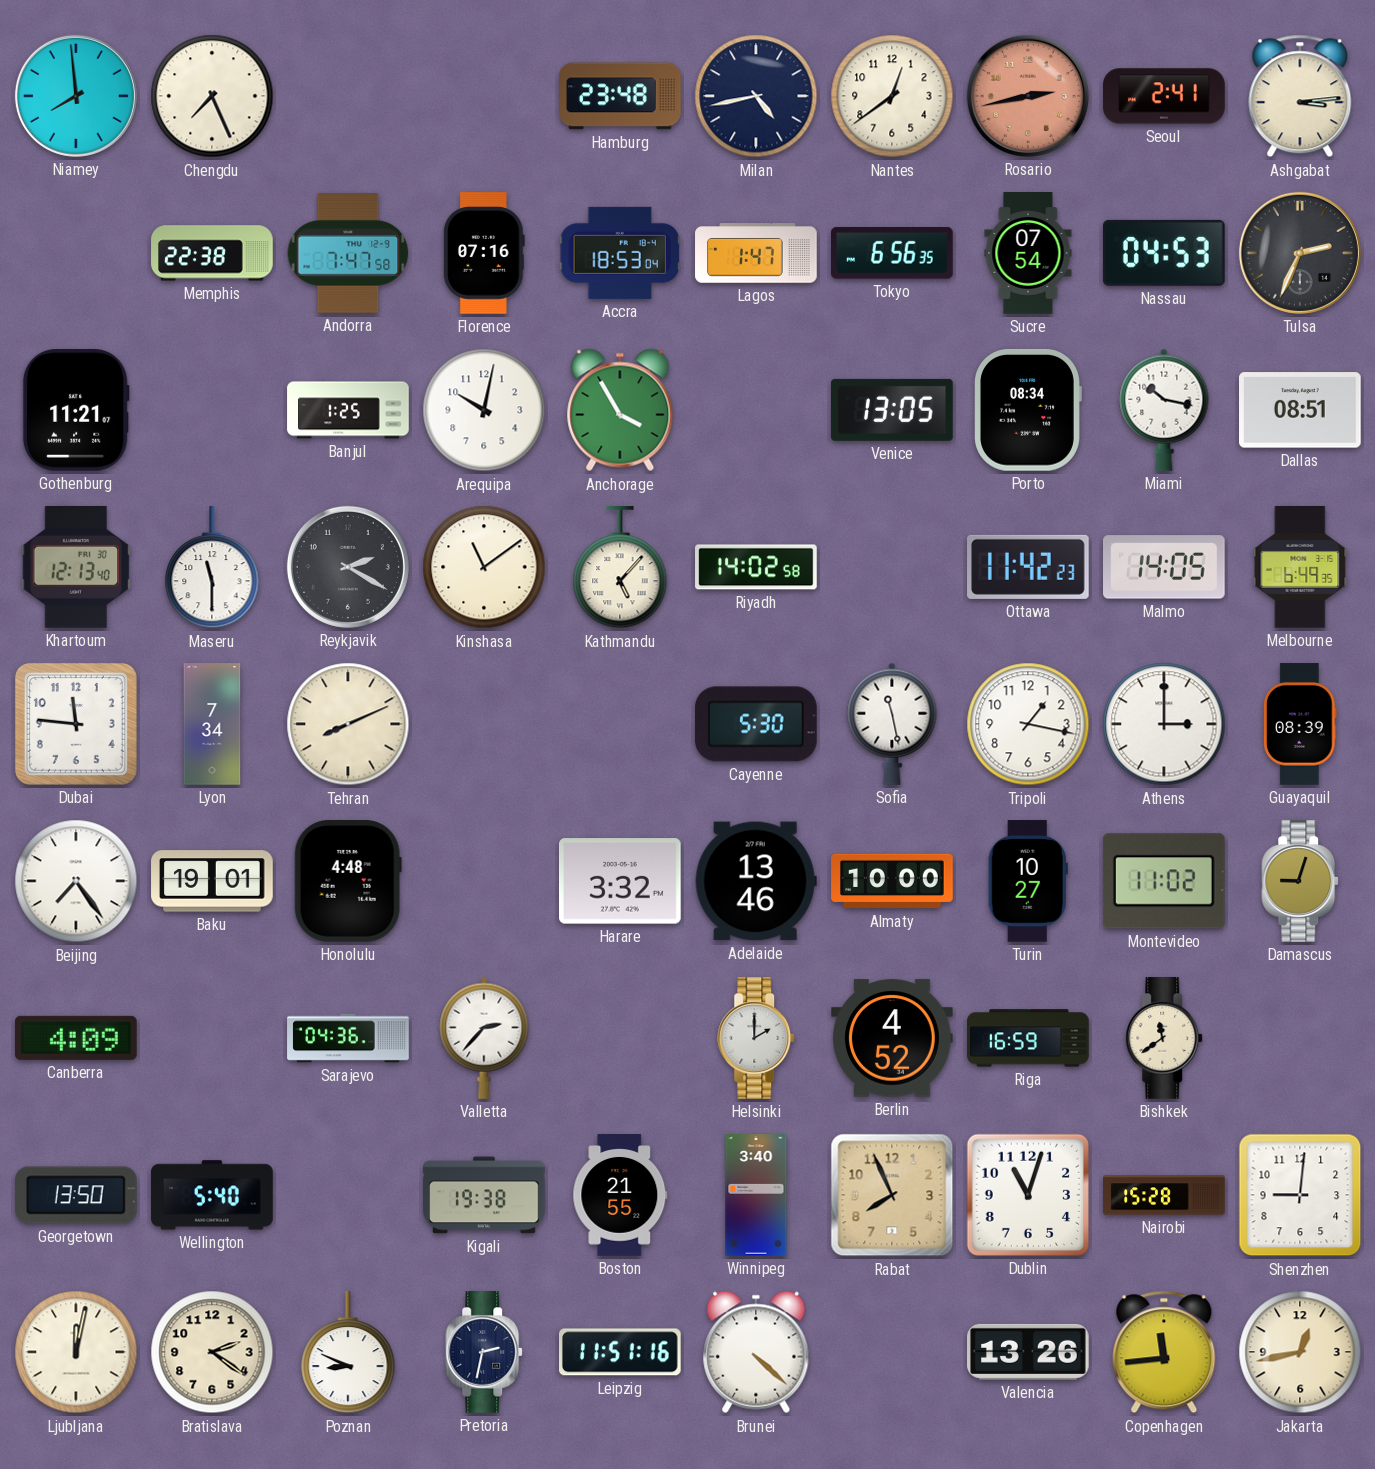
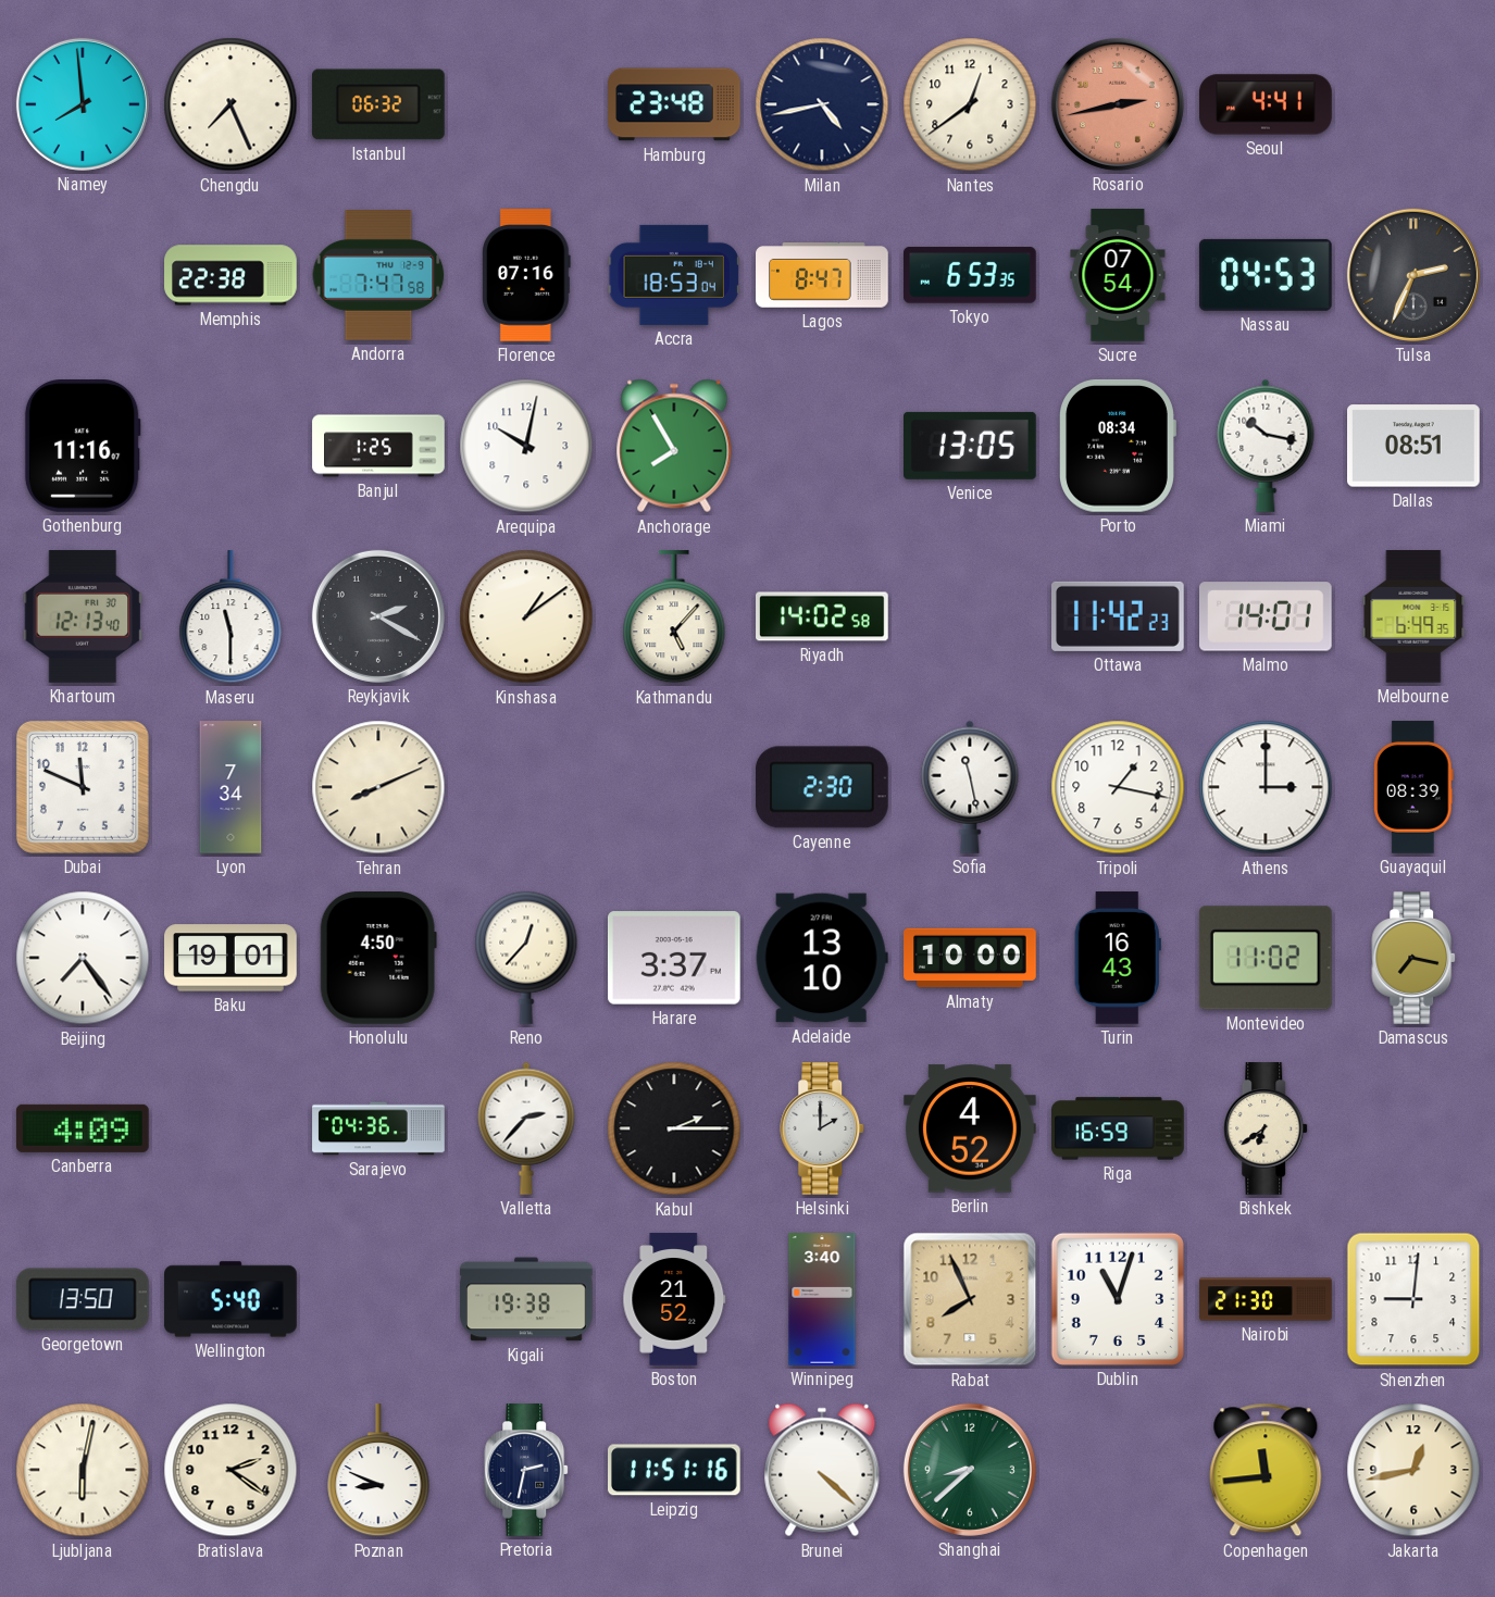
Istanbul: none -> 06:32
Seoul: 2:41 -> 4:41
Ashgabat: 3:14 -> none
Lagos: 1:47 -> 8:47
Tokyo: 6:56 -> 6:53
Gothenburg: 11:21 -> 11:16
Anchorage: 3:55 -> 7:55
Kinshasa: 11:09 -> 1:09
Malmo: 14:05 -> 14:01
Dubai: 11:46 -> 11:49
Cayenne: 5:30 -> 2:30
Honolulu: 4:48 -> 4:50
Reno: none -> 12:37
Harare: 3:32 -> 3:37
Adelaide: 13:46 -> 13:10
Turin: 10:27 -> 16:43
Damascus: 9:03 -> 7:17
Kabul: none -> 2:15
Bishkek: 11:39 -> 6:39
Boston: 21:55 -> 21:52
Nairobi: 15:28 -> 21:30
Ljubljana: 12:02 -> 6:02
Shanghai: none -> 8:38
Valencia: 13:26 -> none
